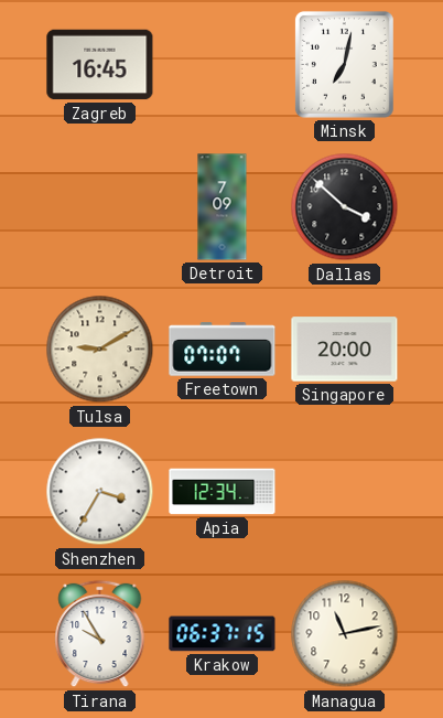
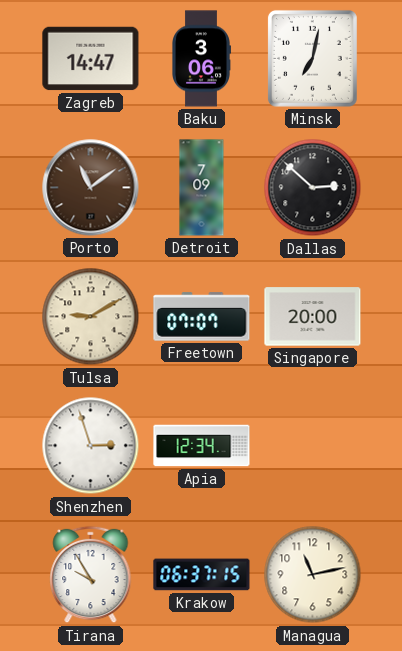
Zagreb: 16:45 -> 14:47
Baku: none -> 3:06
Porto: none -> 11:09
Dallas: 3:52 -> 2:52
Shenzhen: 3:35 -> 2:57
